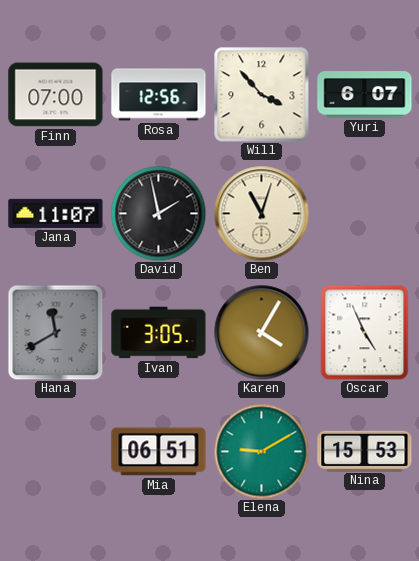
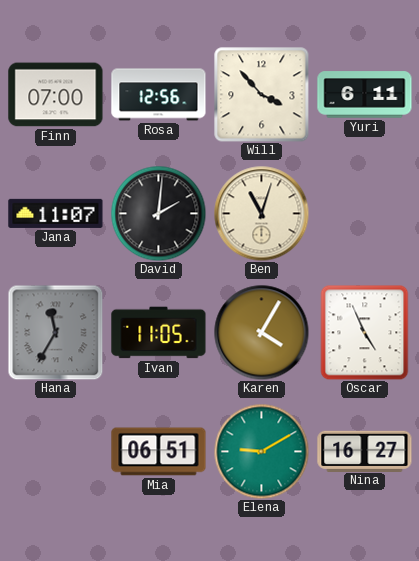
Yuri: 6:07 -> 6:11
David: 1:58 -> 2:01
Hana: 11:40 -> 11:35
Ivan: 3:05 -> 11:05
Nina: 15:53 -> 16:27
